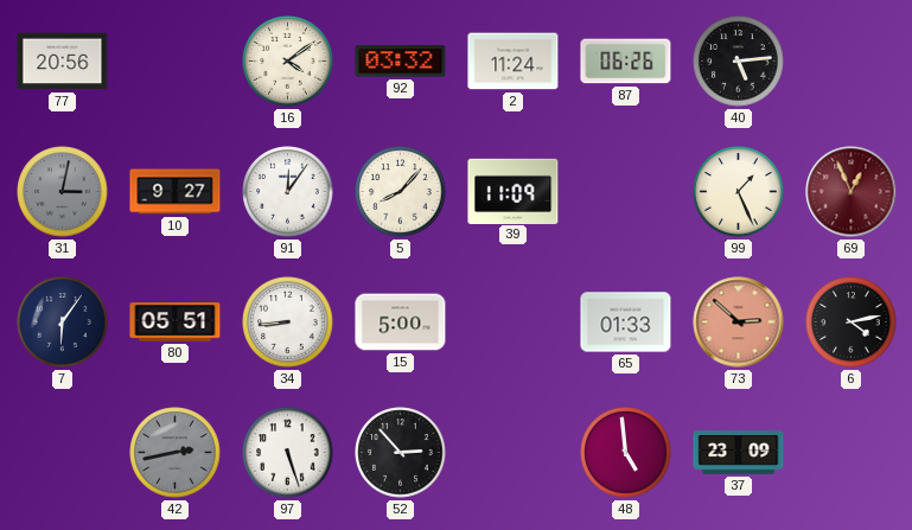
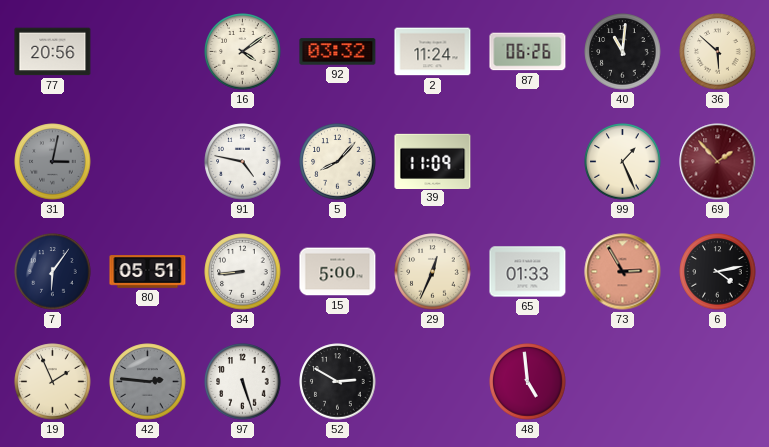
40: 5:14 -> 11:01
36: none -> 5:52
10: 9:27 -> none
91: 12:06 -> 4:47
69: 12:56 -> 1:53
29: none -> 12:34
73: 2:52 -> 2:55
19: none -> 1:56
42: 2:43 -> 2:46
52: 2:53 -> 2:50
37: 23:09 -> none
